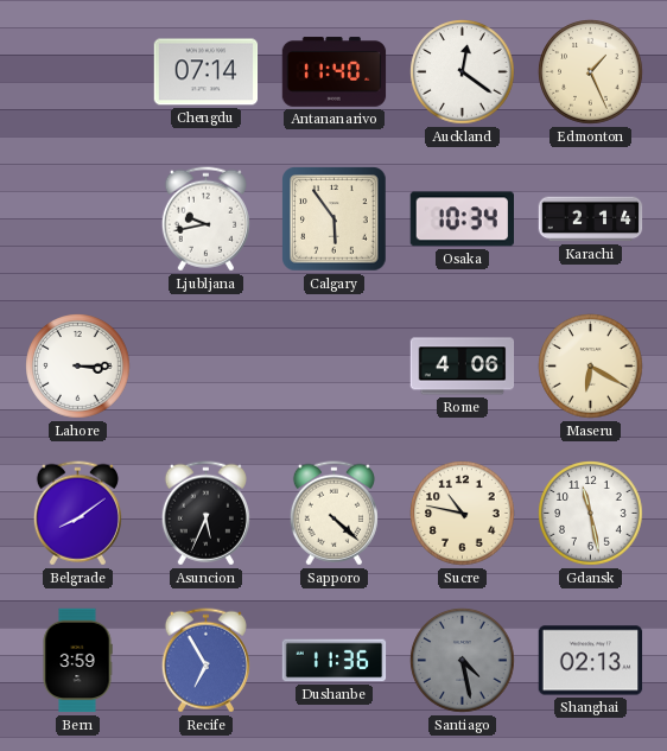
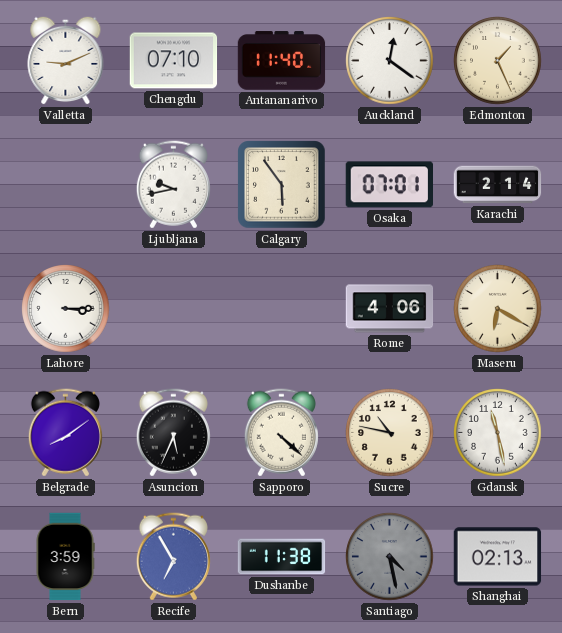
Valletta: none -> 9:11
Chengdu: 07:14 -> 07:10
Osaka: 10:34 -> 07:01
Dushanbe: 11:36 -> 11:38
